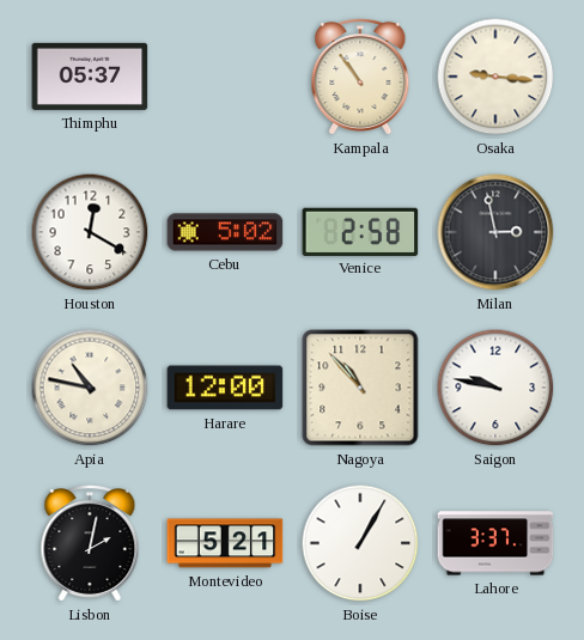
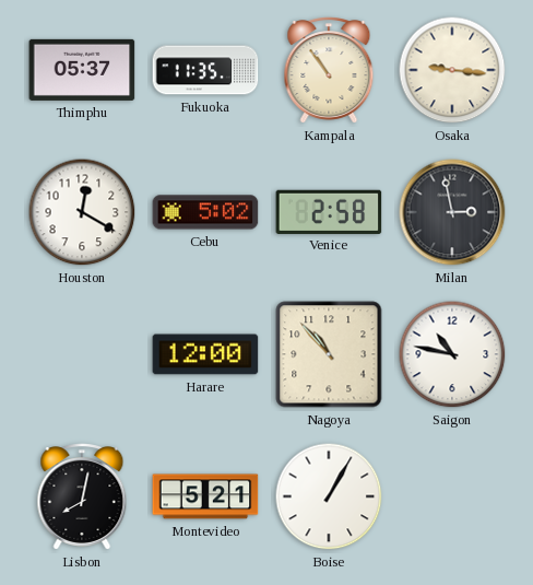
Fukuoka: none -> 11:35
Apia: 10:47 -> none
Saigon: 9:47 -> 10:47
Lisbon: 2:02 -> 8:02
Lahore: 3:37 -> none
